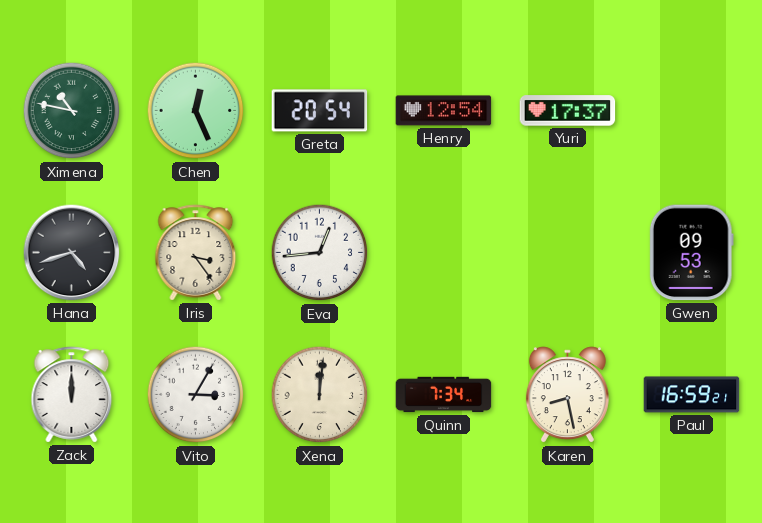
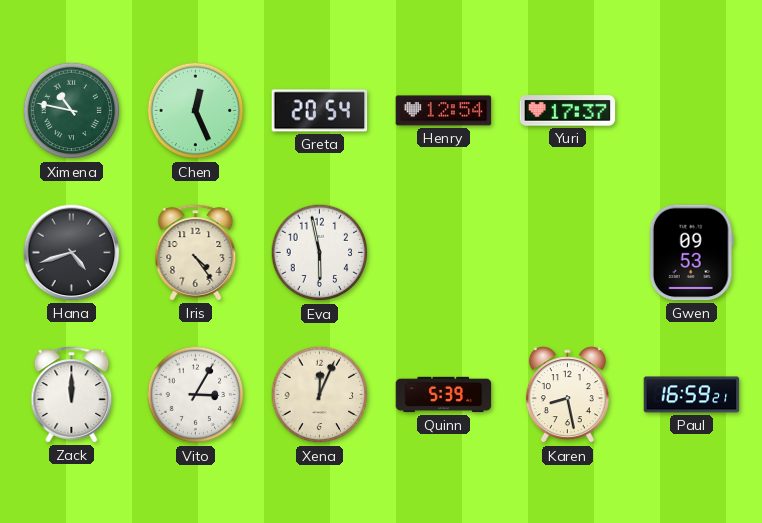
Iris: 3:24 -> 4:24
Eva: 12:44 -> 5:58
Xena: 12:01 -> 12:04
Quinn: 7:34 -> 5:39
